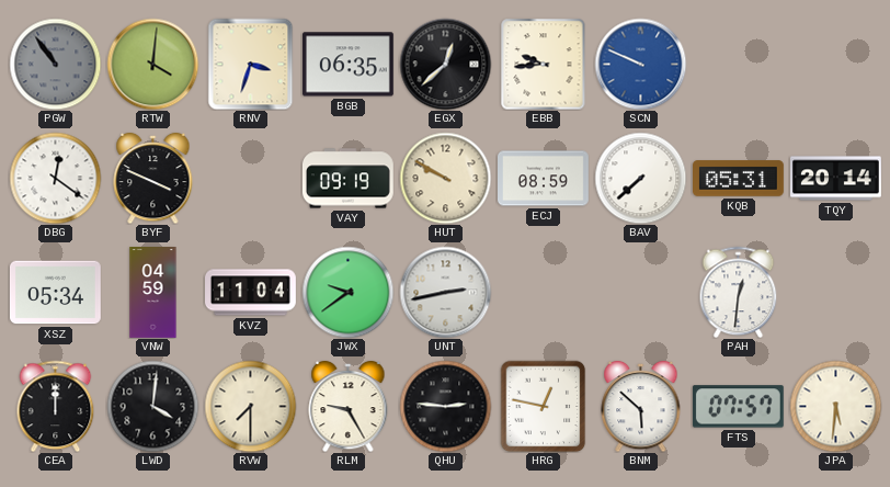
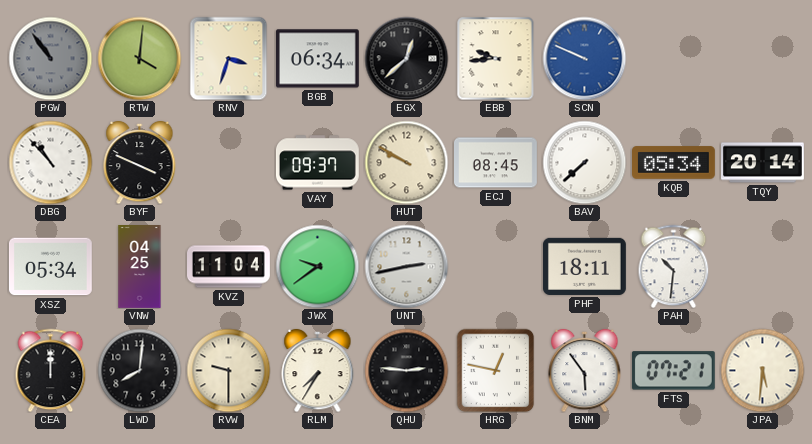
BGB: 06:35 -> 06:34
DBG: 12:21 -> 10:53
VAY: 09:19 -> 09:37
ECJ: 08:59 -> 08:45
KQB: 05:31 -> 05:34
VNW: 04:59 -> 04:25
PHF: none -> 18:11
PAH: 12:31 -> 10:31
LWD: 4:01 -> 8:01
RVW: 7:30 -> 9:30
RLM: 9:25 -> 7:35
BNM: 5:52 -> 5:54
FTS: 07:57 -> 07:21
